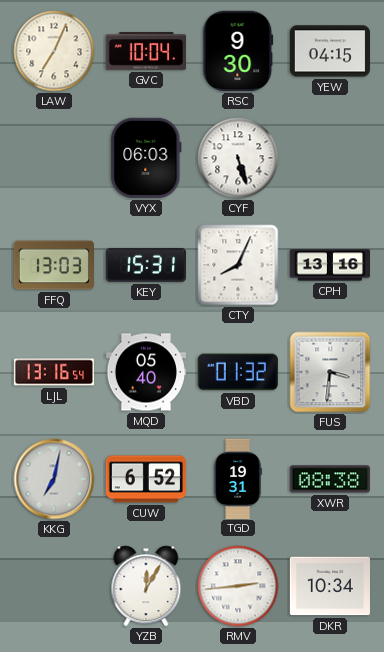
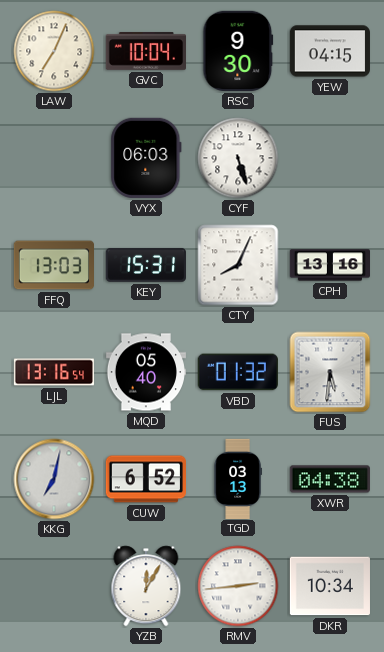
FUS: 3:31 -> 5:31
TGD: 19:31 -> 03:13
XWR: 08:38 -> 04:38
